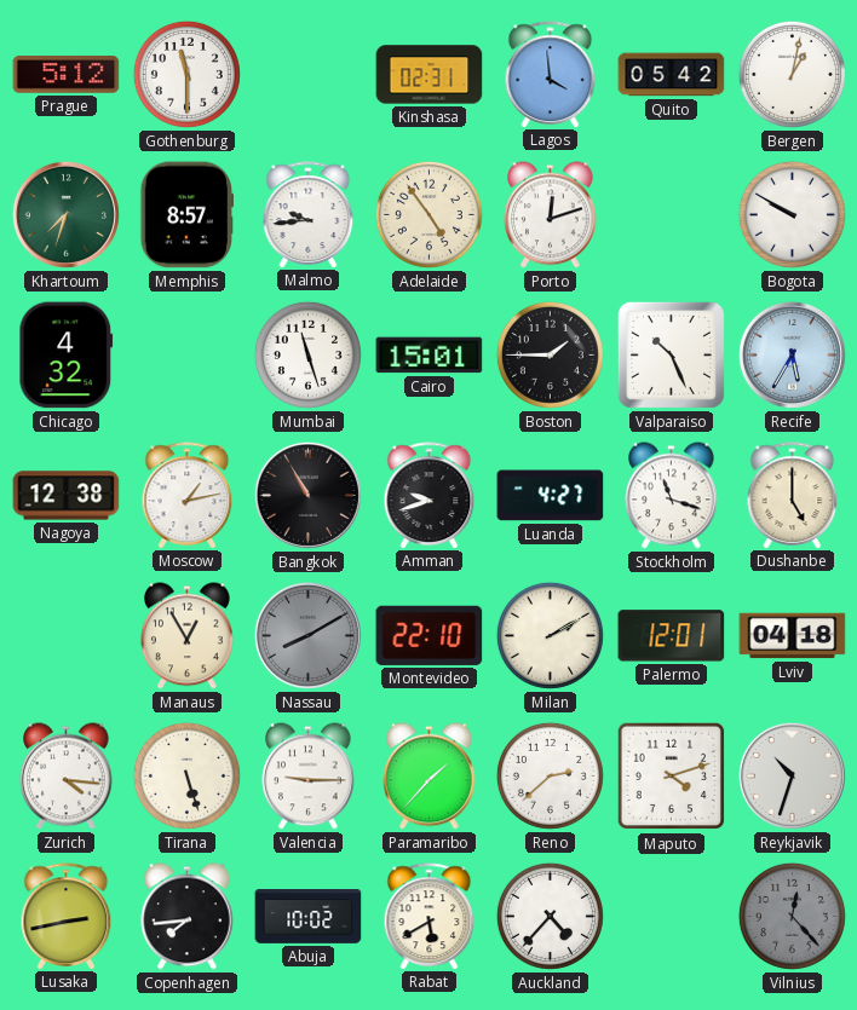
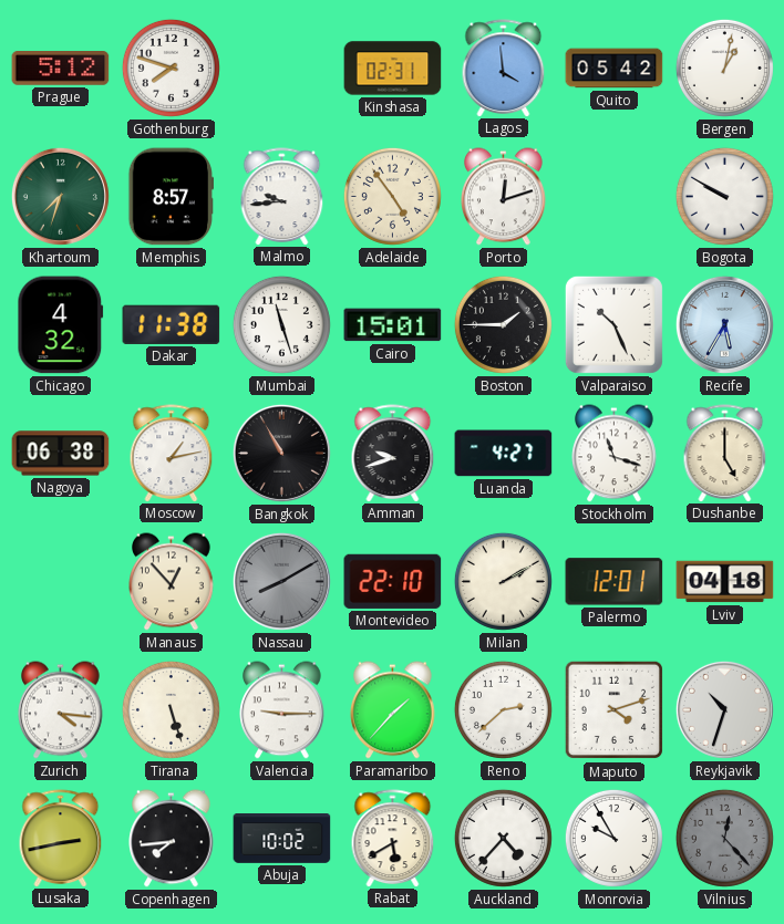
Gothenburg: 11:30 -> 7:48
Dakar: none -> 11:38
Nagoya: 12:38 -> 06:38
Manaus: 12:55 -> 12:53
Monrovia: none -> 9:55
